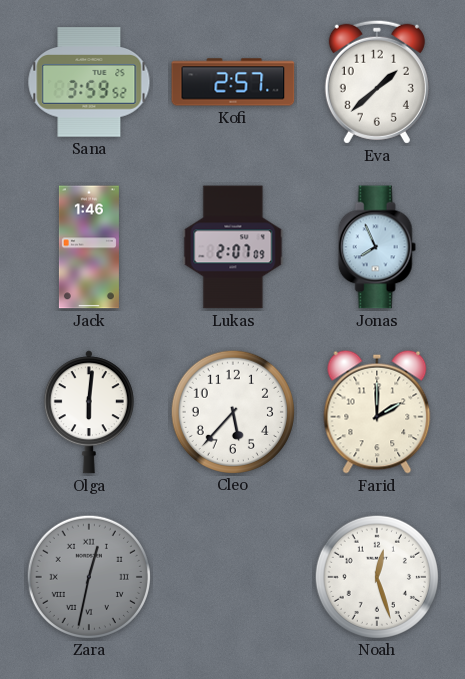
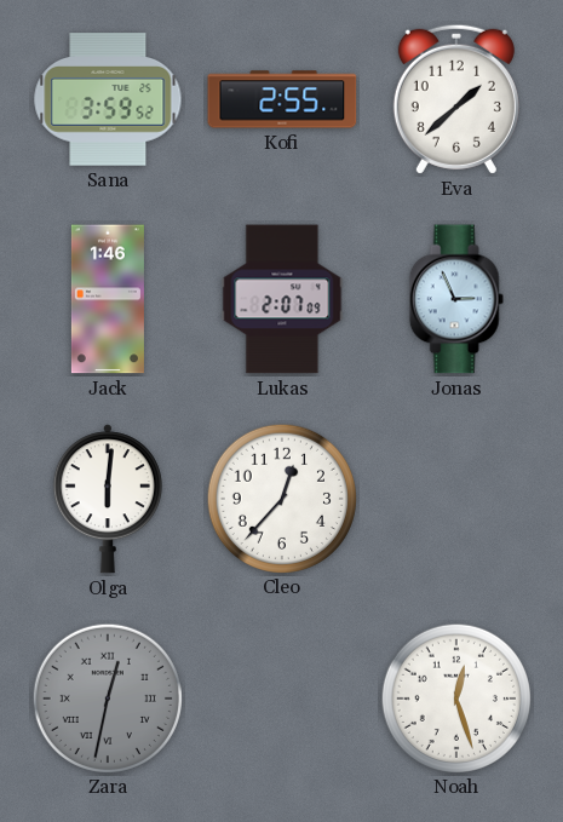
Kofi: 2:57 -> 2:55
Jonas: 7:56 -> 2:56
Cleo: 5:37 -> 12:37
Farid: 2:00 -> none
